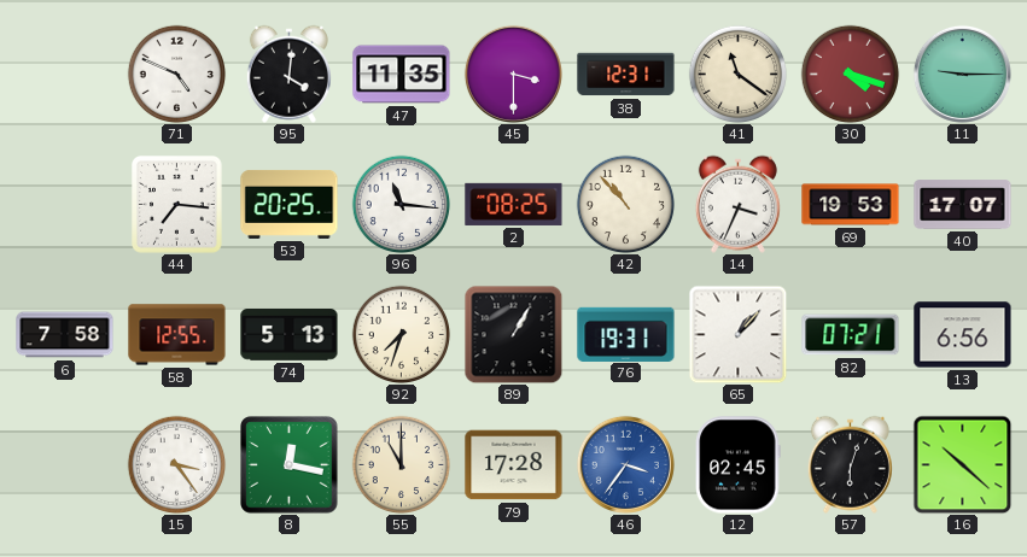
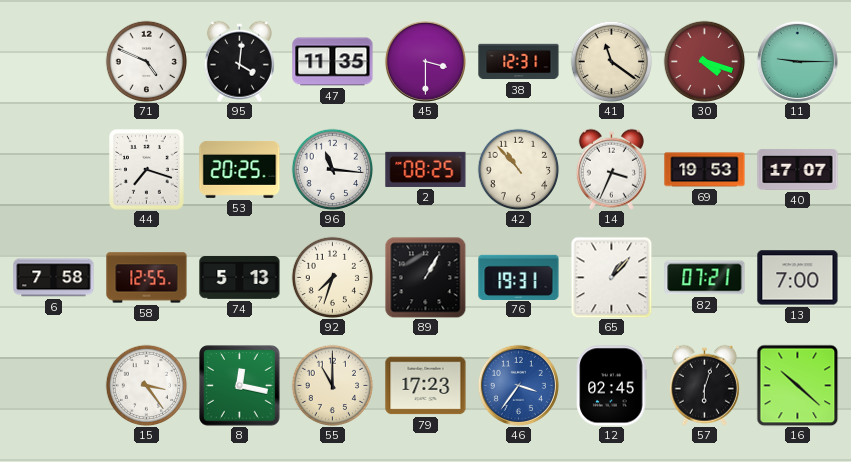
44: 7:16 -> 7:18
13: 6:56 -> 7:00
79: 17:28 -> 17:23
